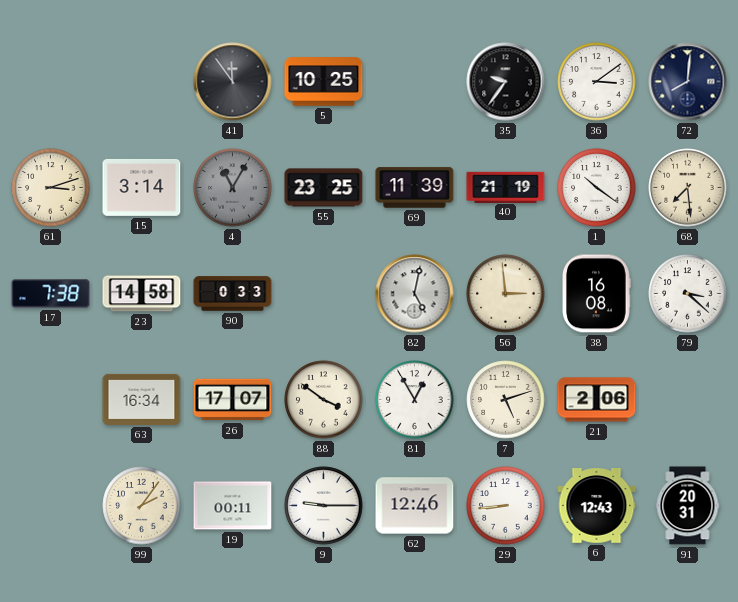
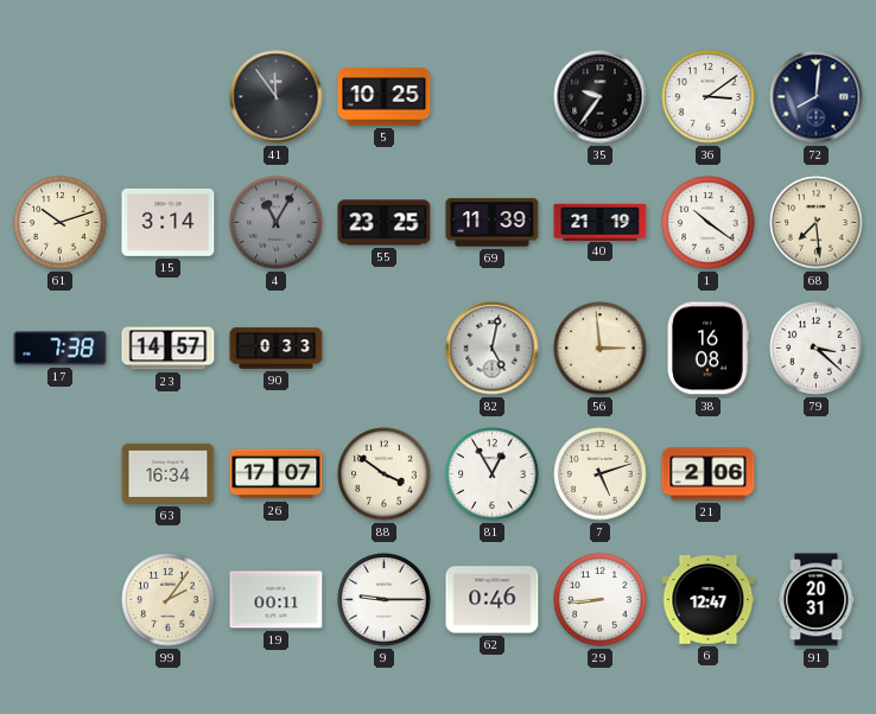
61: 3:12 -> 10:12
23: 14:58 -> 14:57
62: 12:46 -> 0:46
6: 12:43 -> 12:47
